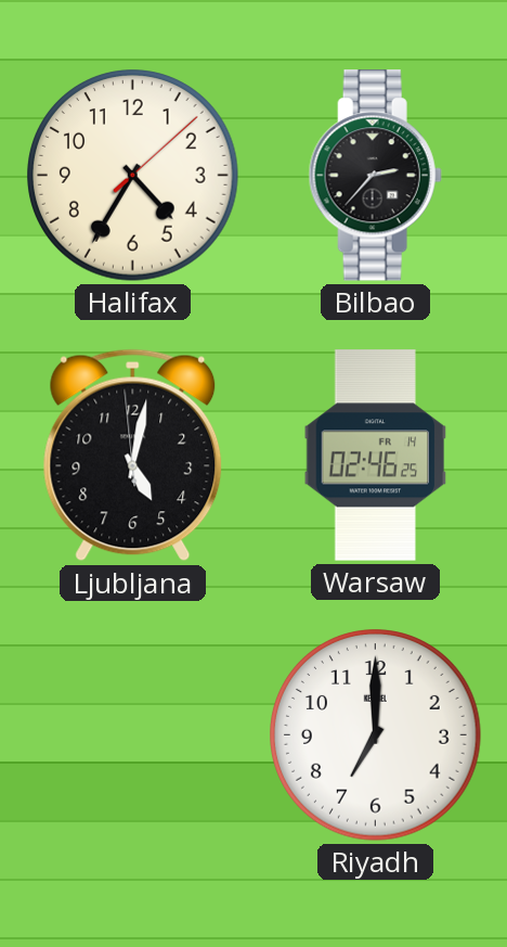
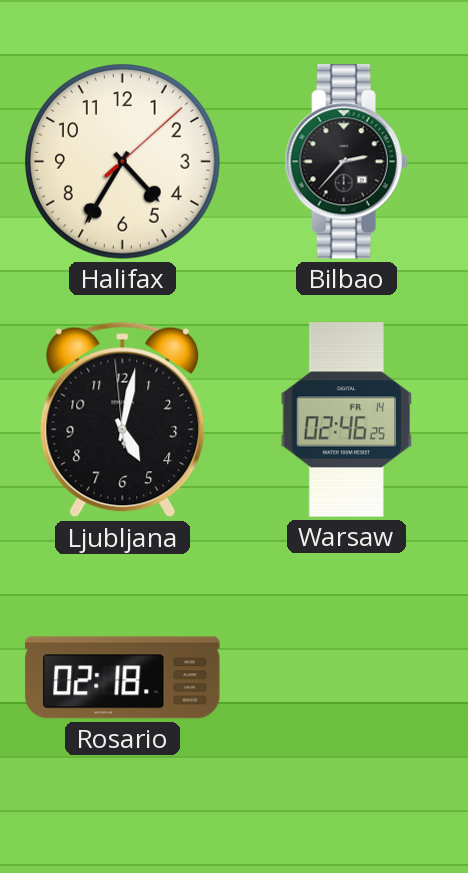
Rosario: none -> 02:18
Riyadh: 7:00 -> none
